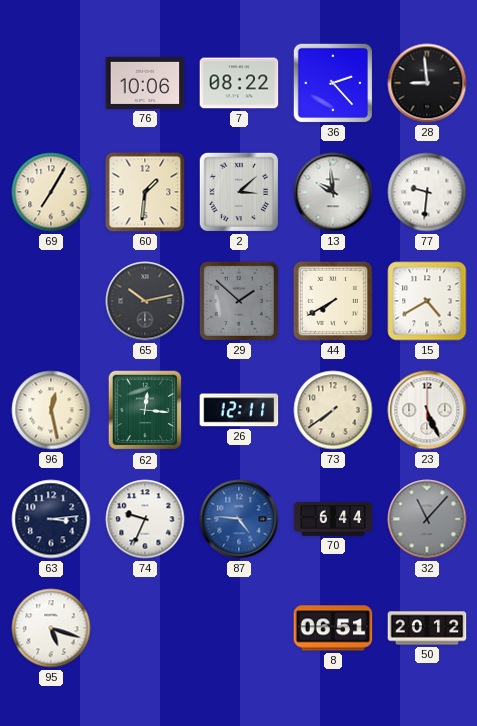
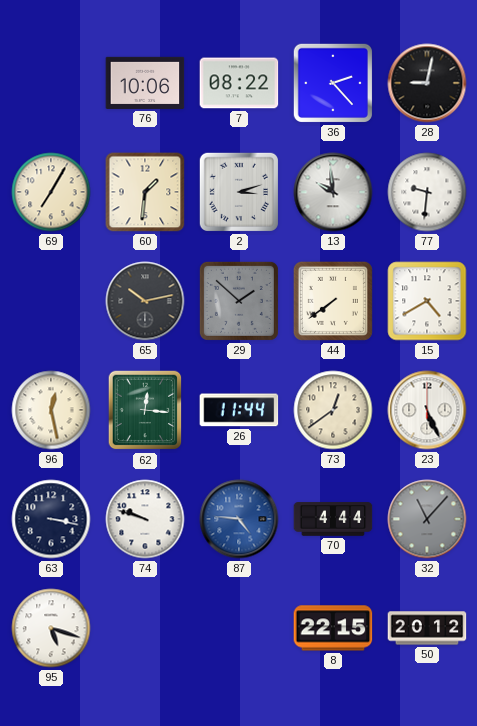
28: 8:59 -> 9:02
2: 3:08 -> 3:12
44: 7:40 -> 7:39
26: 12:11 -> 11:44
73: 7:39 -> 12:39
63: 3:14 -> 3:17
74: 9:34 -> 9:48
70: 6:44 -> 4:44
8: 06:51 -> 22:15
